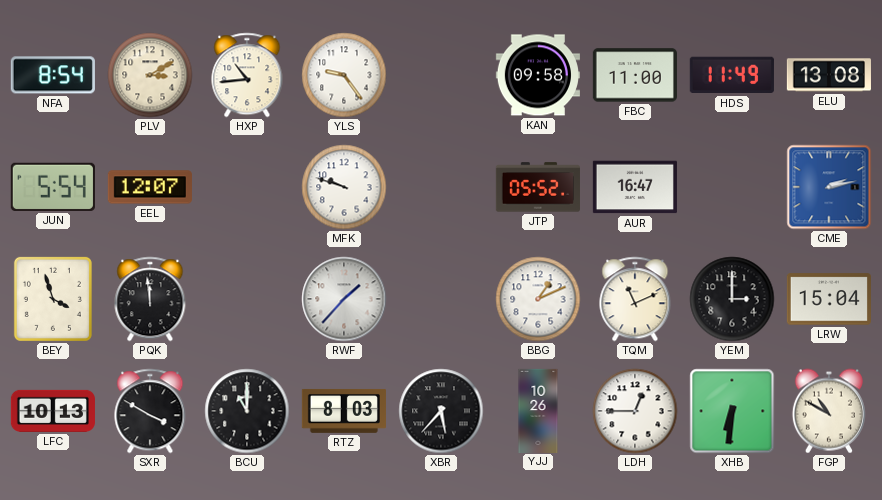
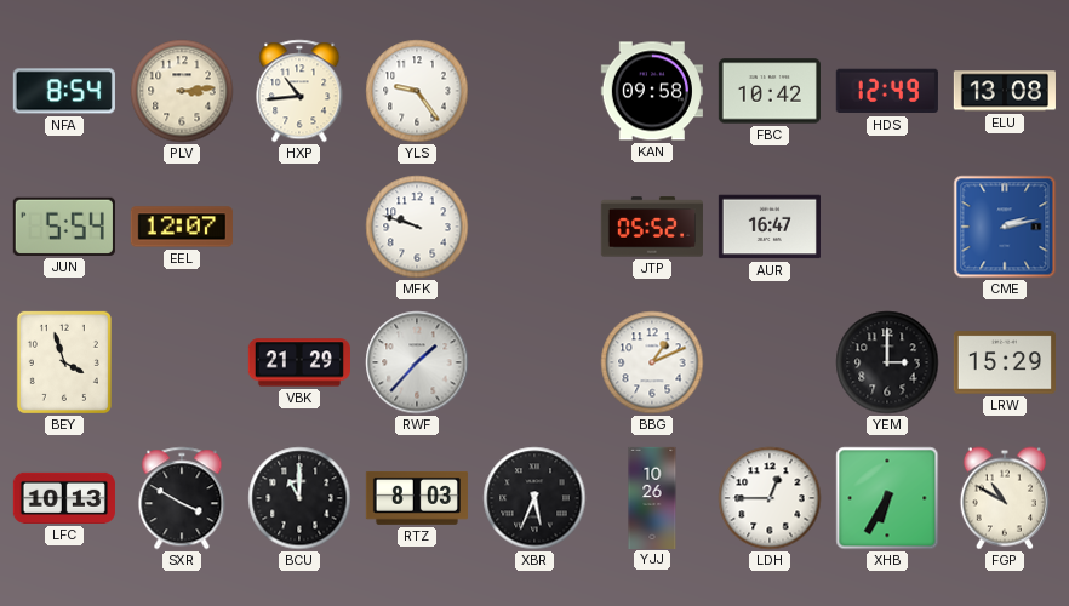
PLV: 3:10 -> 3:14
FBC: 11:00 -> 10:42
HDS: 11:49 -> 12:49
PQK: 11:59 -> none
VBK: none -> 21:29
TQM: 11:11 -> none
LRW: 15:04 -> 15:29
XBR: 5:37 -> 5:34
XHB: 6:31 -> 6:35
